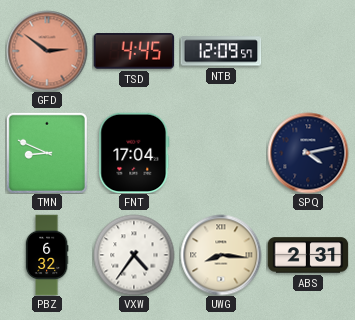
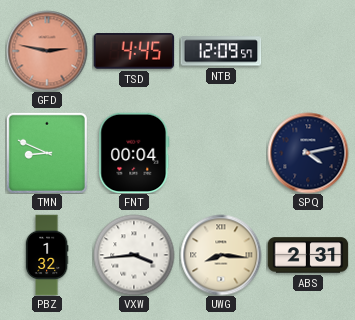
GFD: 2:51 -> 2:47
FNT: 17:04 -> 00:04
PBZ: 6:32 -> 1:32
VXW: 4:36 -> 3:44
